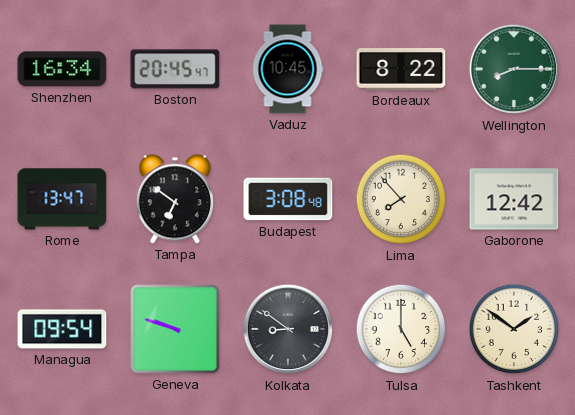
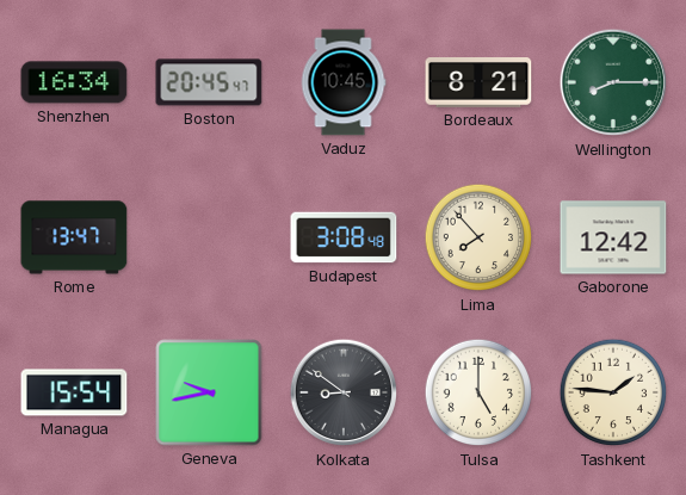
Bordeaux: 8:22 -> 8:21
Tampa: 6:51 -> none
Managua: 09:54 -> 15:54
Geneva: 9:48 -> 9:43
Tashkent: 1:51 -> 1:46
